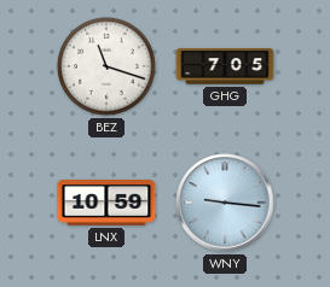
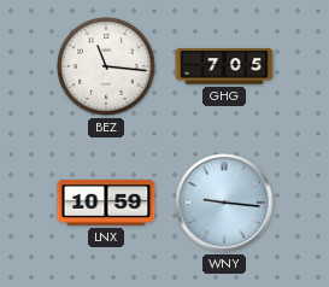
BEZ: 11:18 -> 11:16
